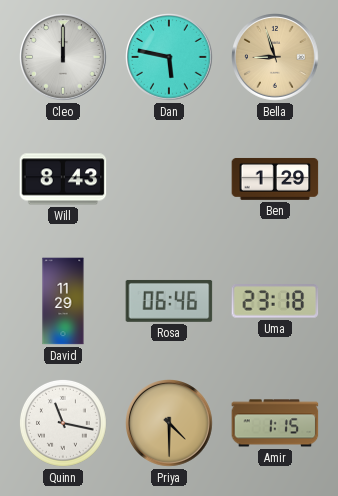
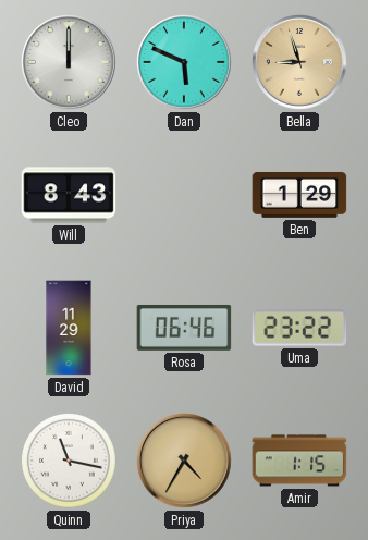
Dan: 5:47 -> 5:49
Uma: 23:18 -> 23:22
Priya: 4:30 -> 4:35
